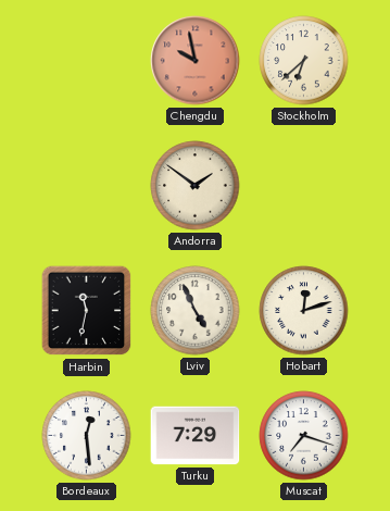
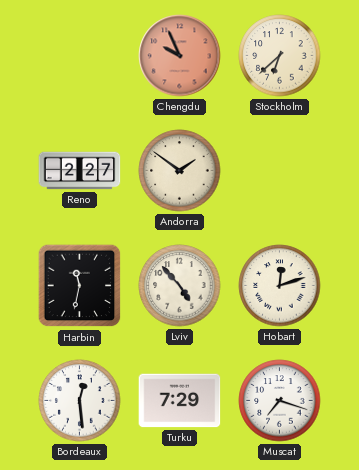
Chengdu: 9:58 -> 9:56
Reno: none -> 2:27
Lviv: 4:56 -> 4:53
